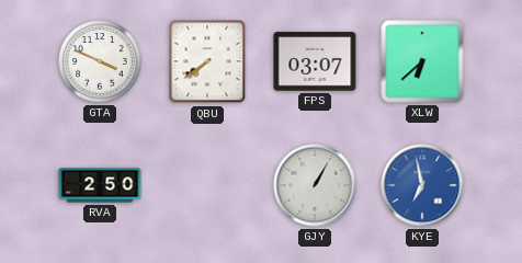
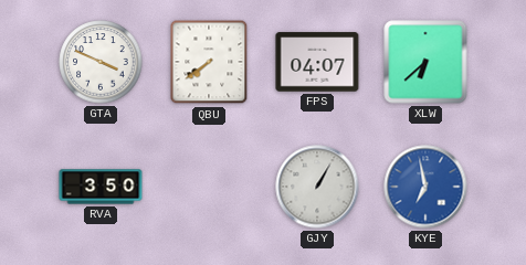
FPS: 03:07 -> 04:07
RVA: 2:50 -> 3:50
